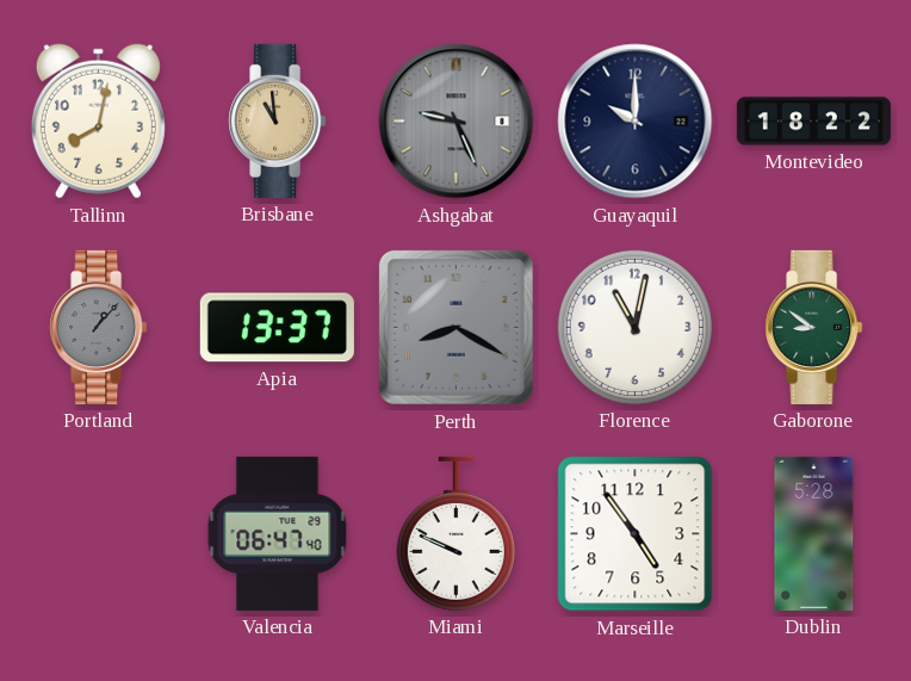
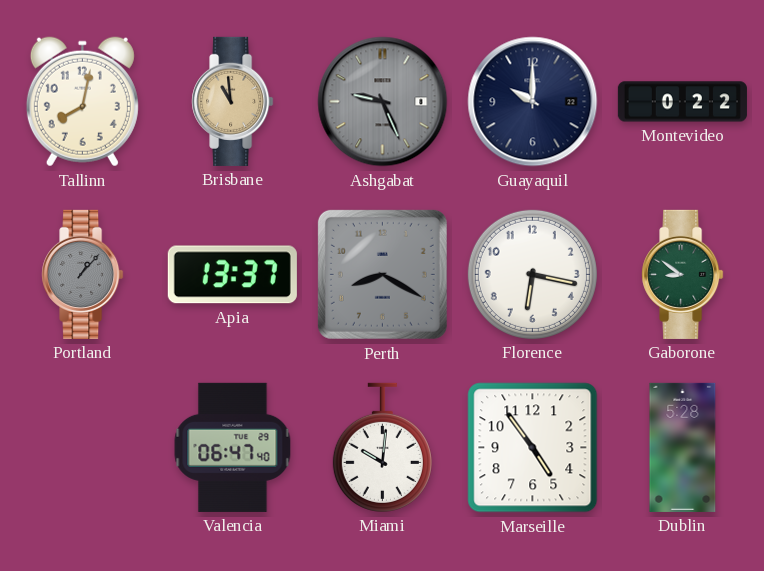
Montevideo: 18:22 -> 0:22
Florence: 11:02 -> 6:17
Miami: 9:49 -> 10:01
